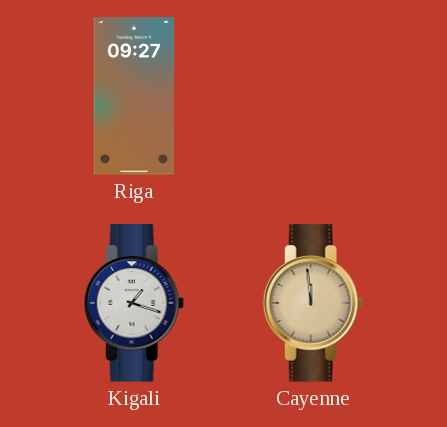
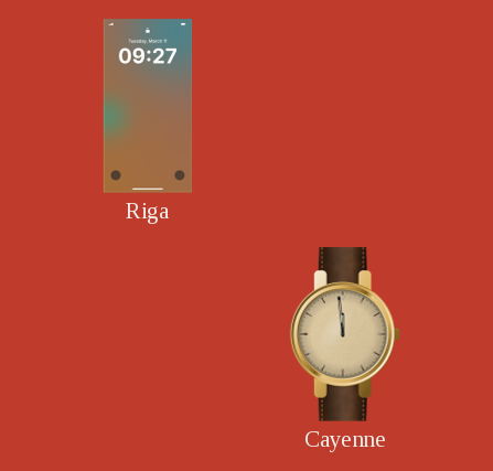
Kigali: 1:18 -> none
